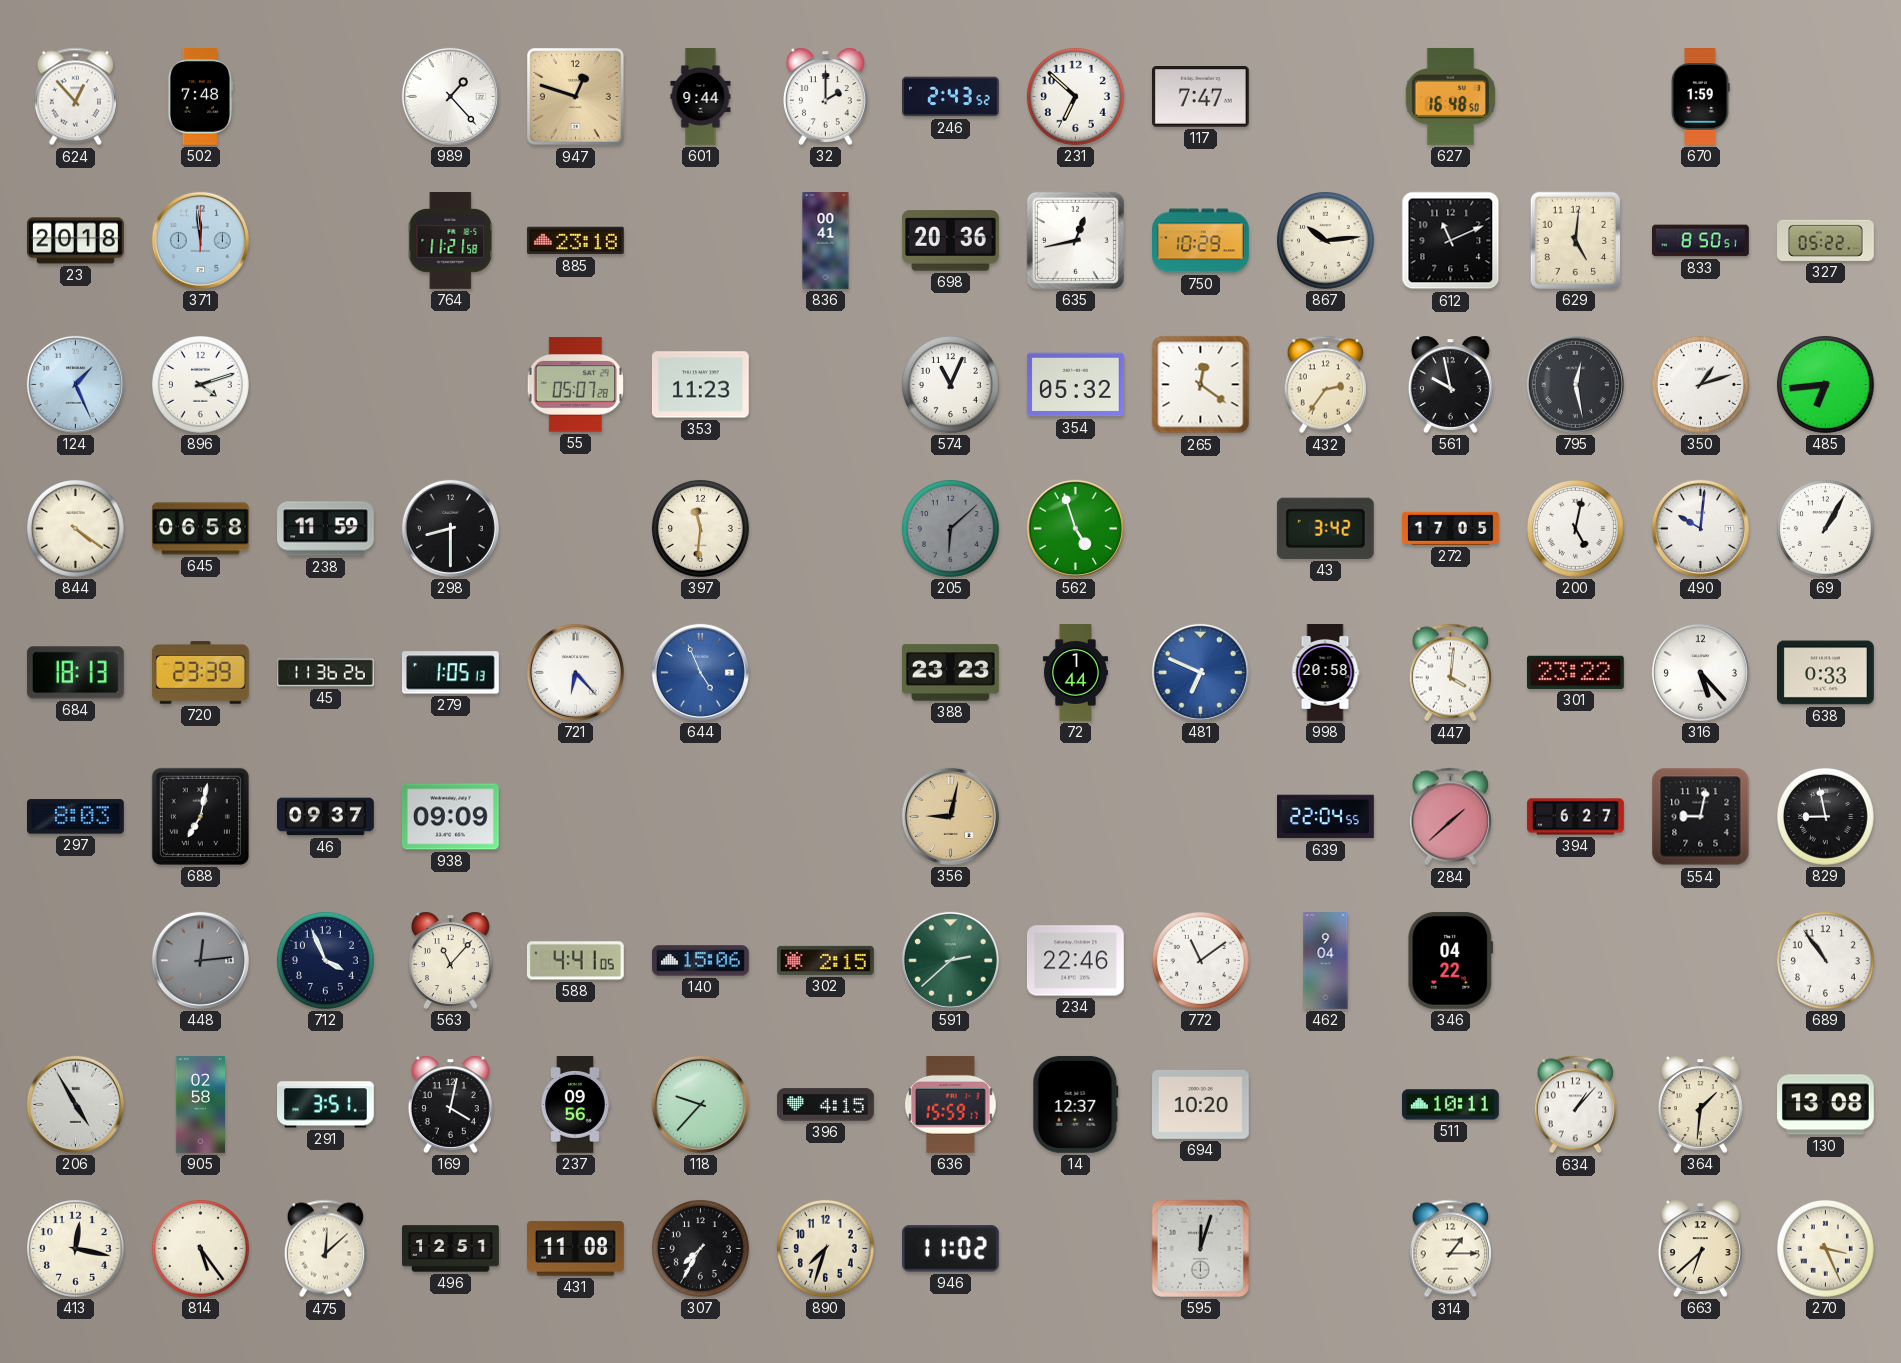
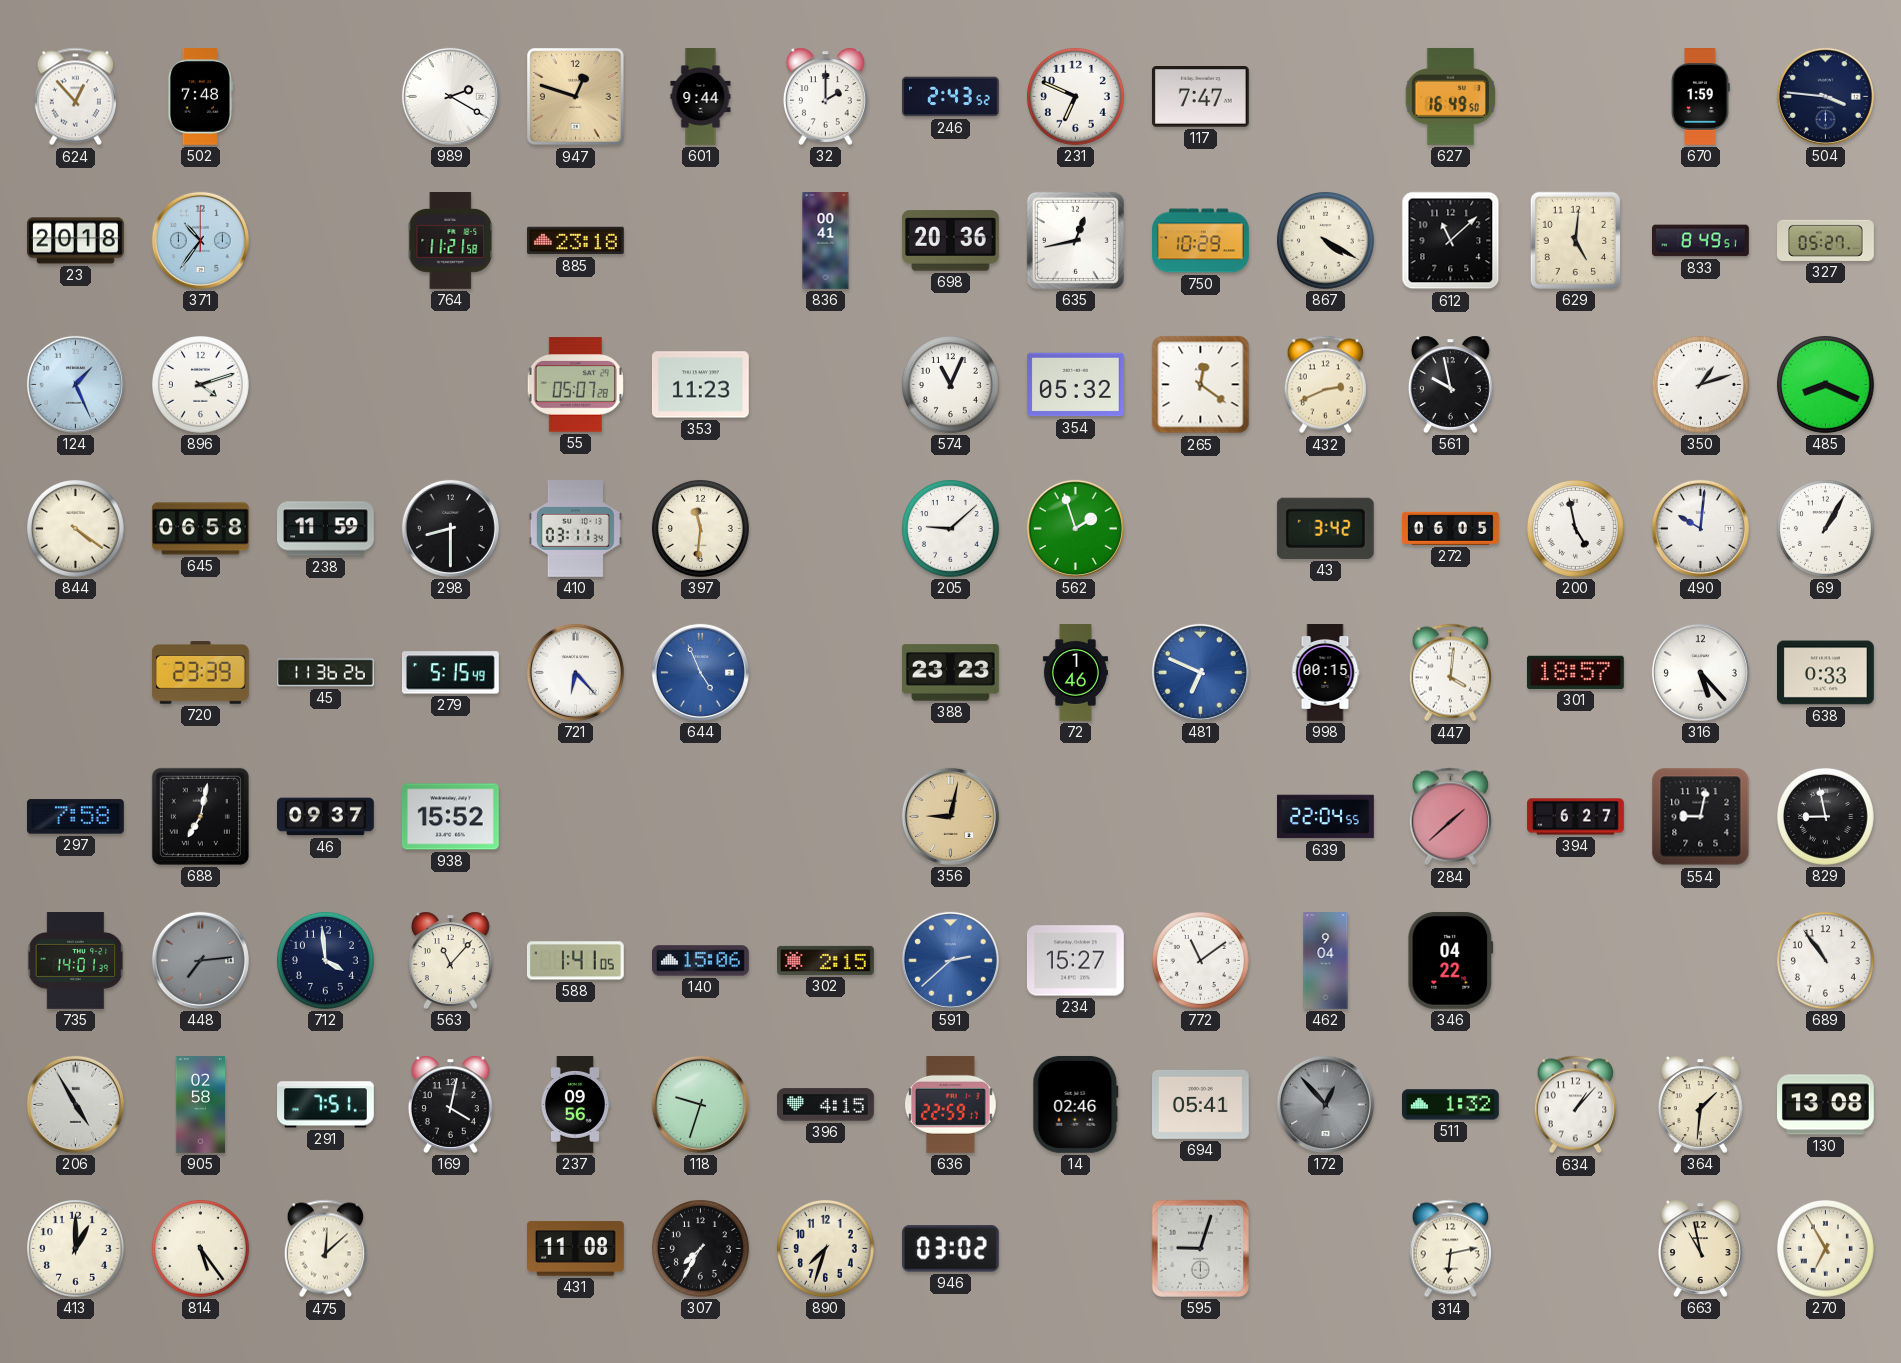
989: 1:23 -> 2:20
231: 6:52 -> 6:49
627: 16:48 -> 16:49
504: none -> 3:46
371: 11:59 -> 10:36
867: 10:14 -> 4:20
612: 11:11 -> 11:08
833: 8:50 -> 8:49
327: 05:22 -> 05:27
432: 2:36 -> 2:41
795: 12:28 -> none
485: 6:44 -> 8:19
410: none -> 03:11
205: 6:08 -> 9:08
205 dial: grey -> white
562: 4:57 -> 1:57
272: 17:05 -> 06:05
200: 5:02 -> 4:58
684: 18:13 -> none
279: 1:05 -> 5:15
72: 1:44 -> 1:46
998: 20:58 -> 00:15
301: 23:22 -> 18:57
297: 8:03 -> 7:58
938: 09:09 -> 15:52
735: none -> 14:01
448: 12:14 -> 7:14
712: 3:56 -> 3:59
588: 4:41 -> 1:41
591 dial: green -> blue
234: 22:46 -> 15:27
291: 3:51 -> 7:51
118: 9:37 -> 9:33
636: 15:59 -> 22:59
14: 12:37 -> 02:46
694: 10:20 -> 05:41
172: none -> 12:53
511: 10:11 -> 1:32
413: 12:17 -> 1:00
496: 12:51 -> none
946: 11:02 -> 03:02
595: 12:03 -> 9:03
314: 1:15 -> 6:13
663: 6:38 -> 10:58
270: 3:26 -> 6:55
